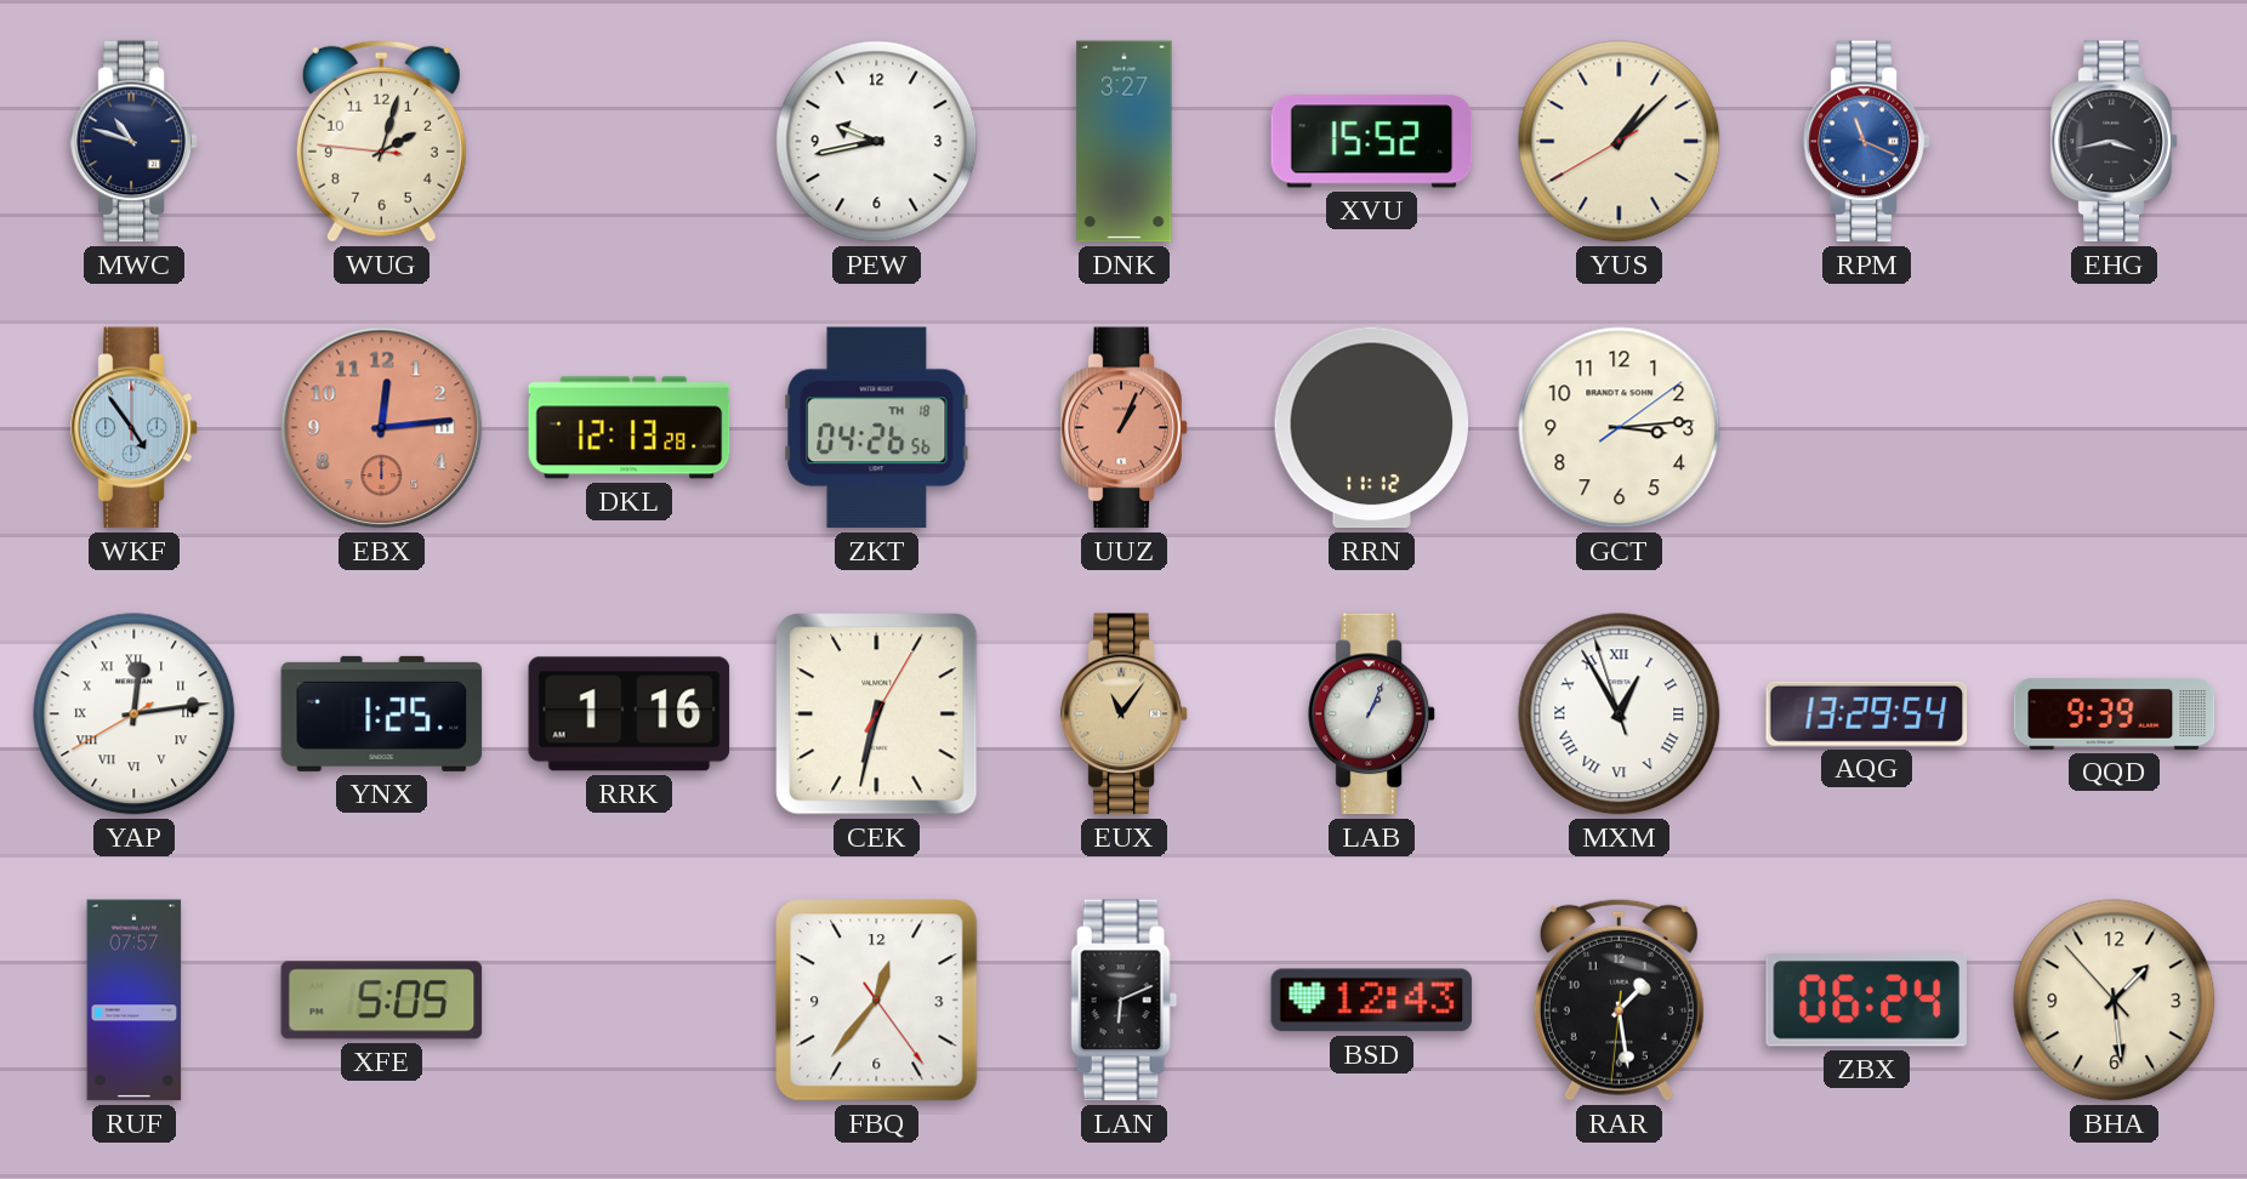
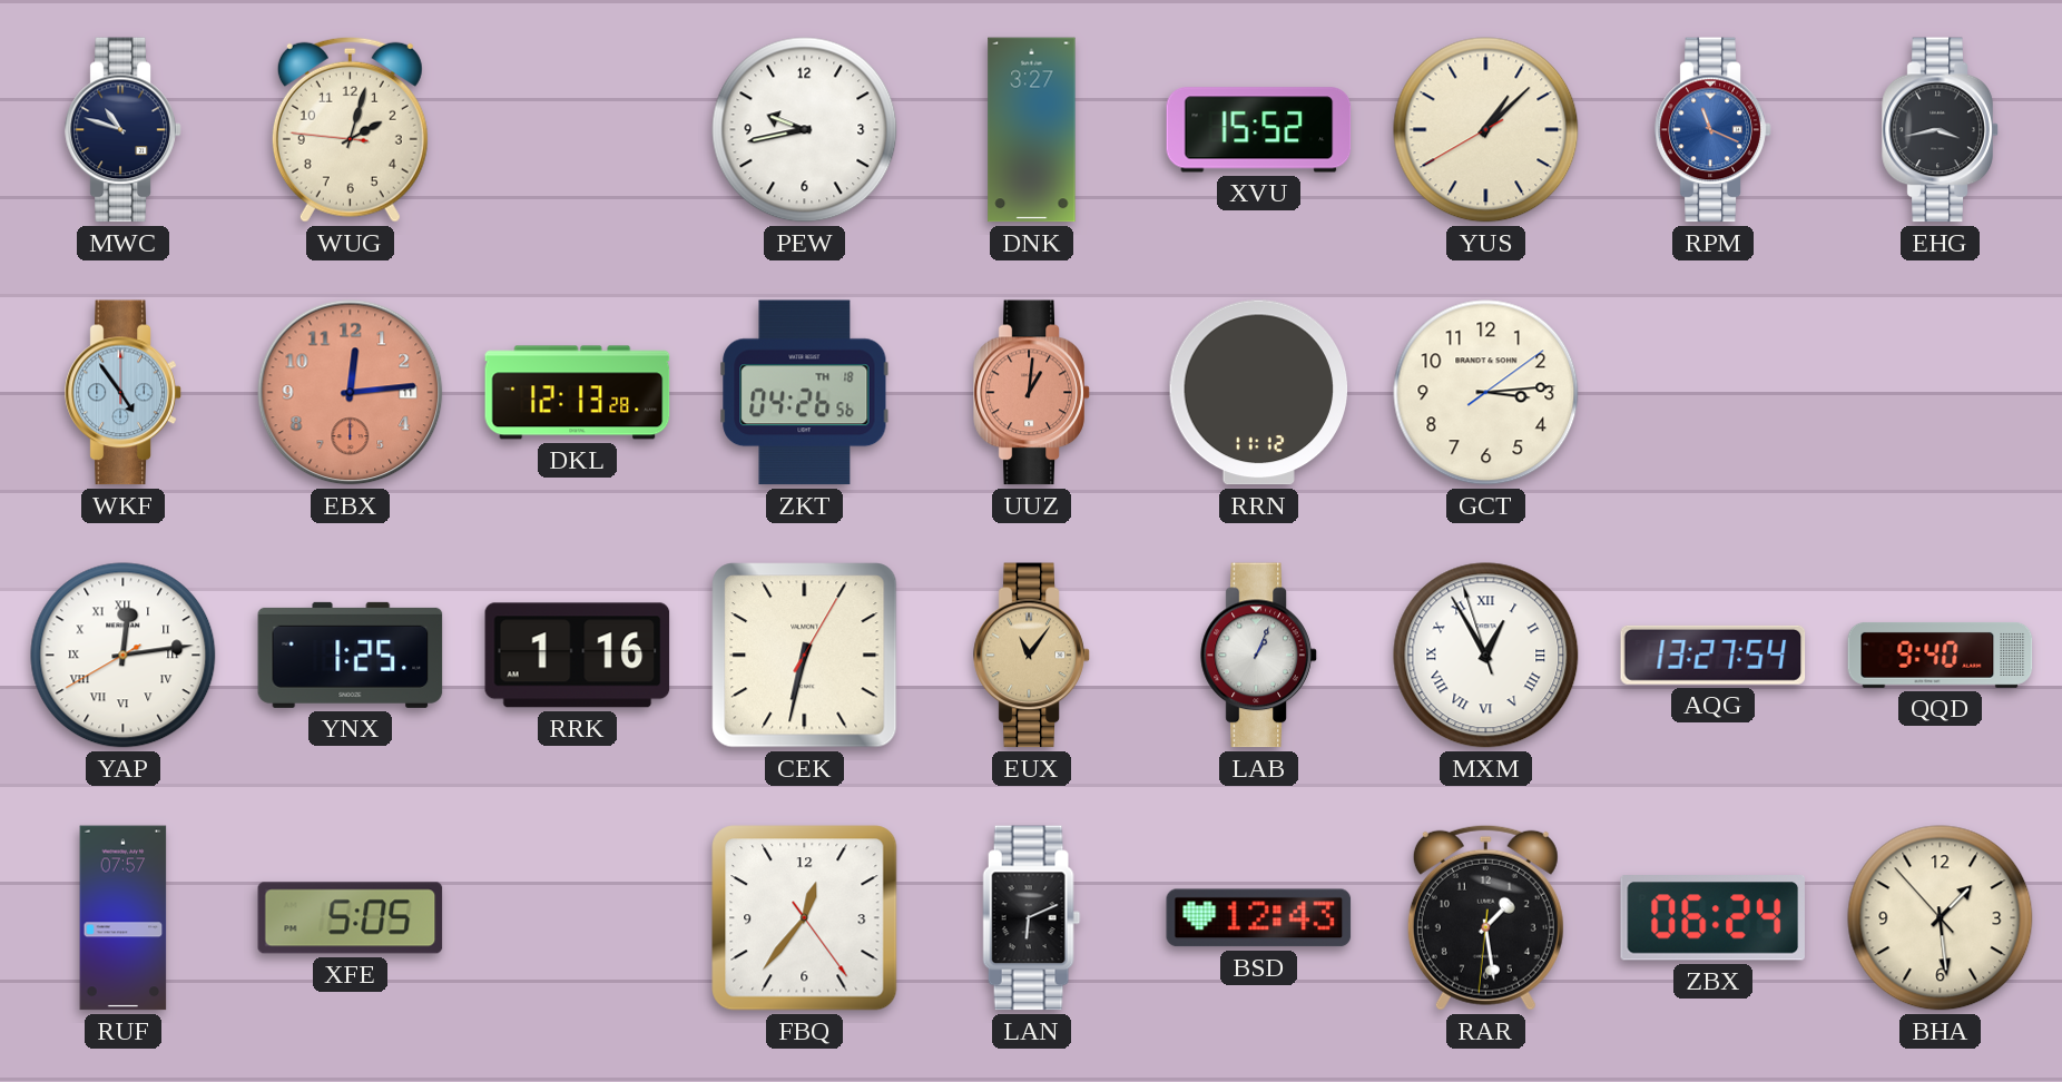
UUZ: 1:04 -> 1:01
AQG: 13:29 -> 13:27
QQD: 9:39 -> 9:40
